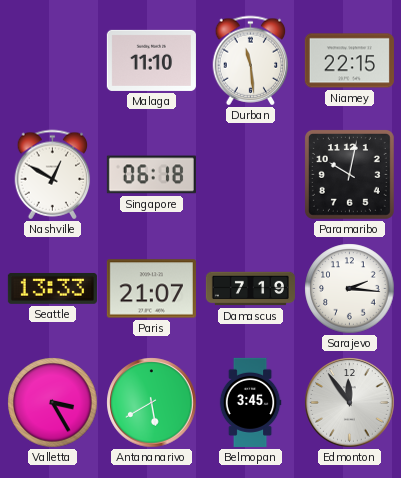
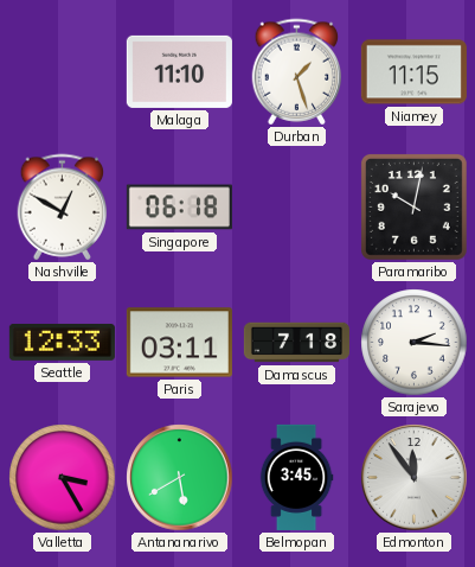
Durban: 11:29 -> 1:27
Niamey: 22:15 -> 11:15
Seattle: 13:33 -> 12:33
Paris: 21:07 -> 03:11
Damascus: 7:19 -> 7:18
